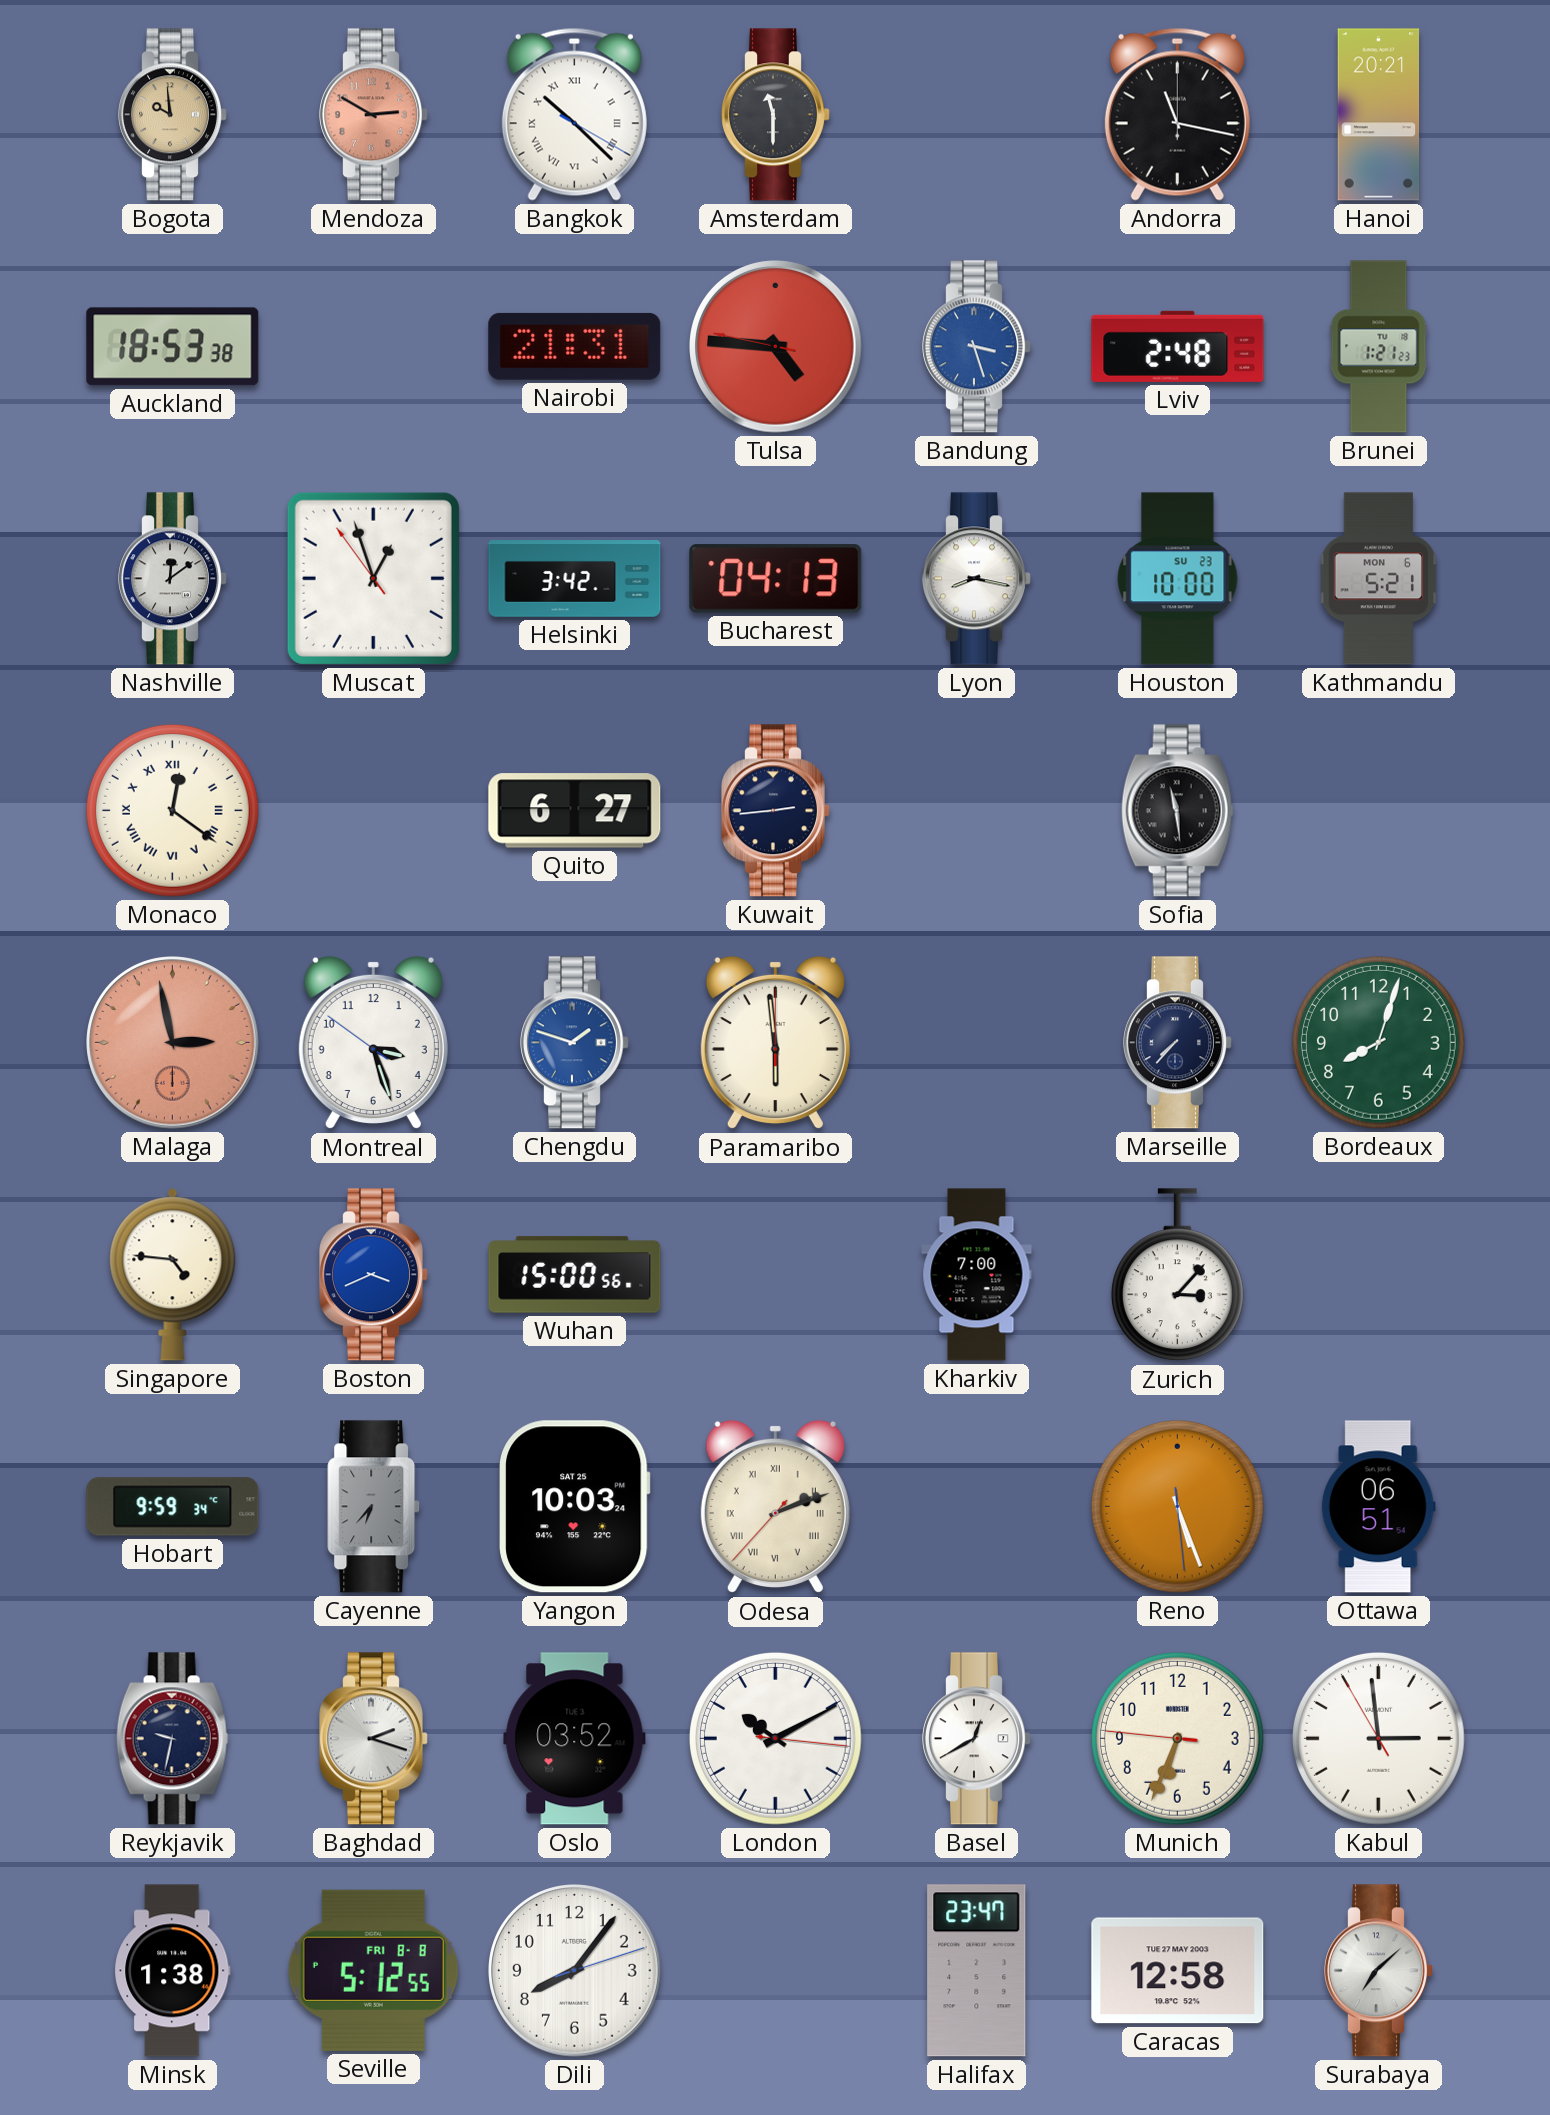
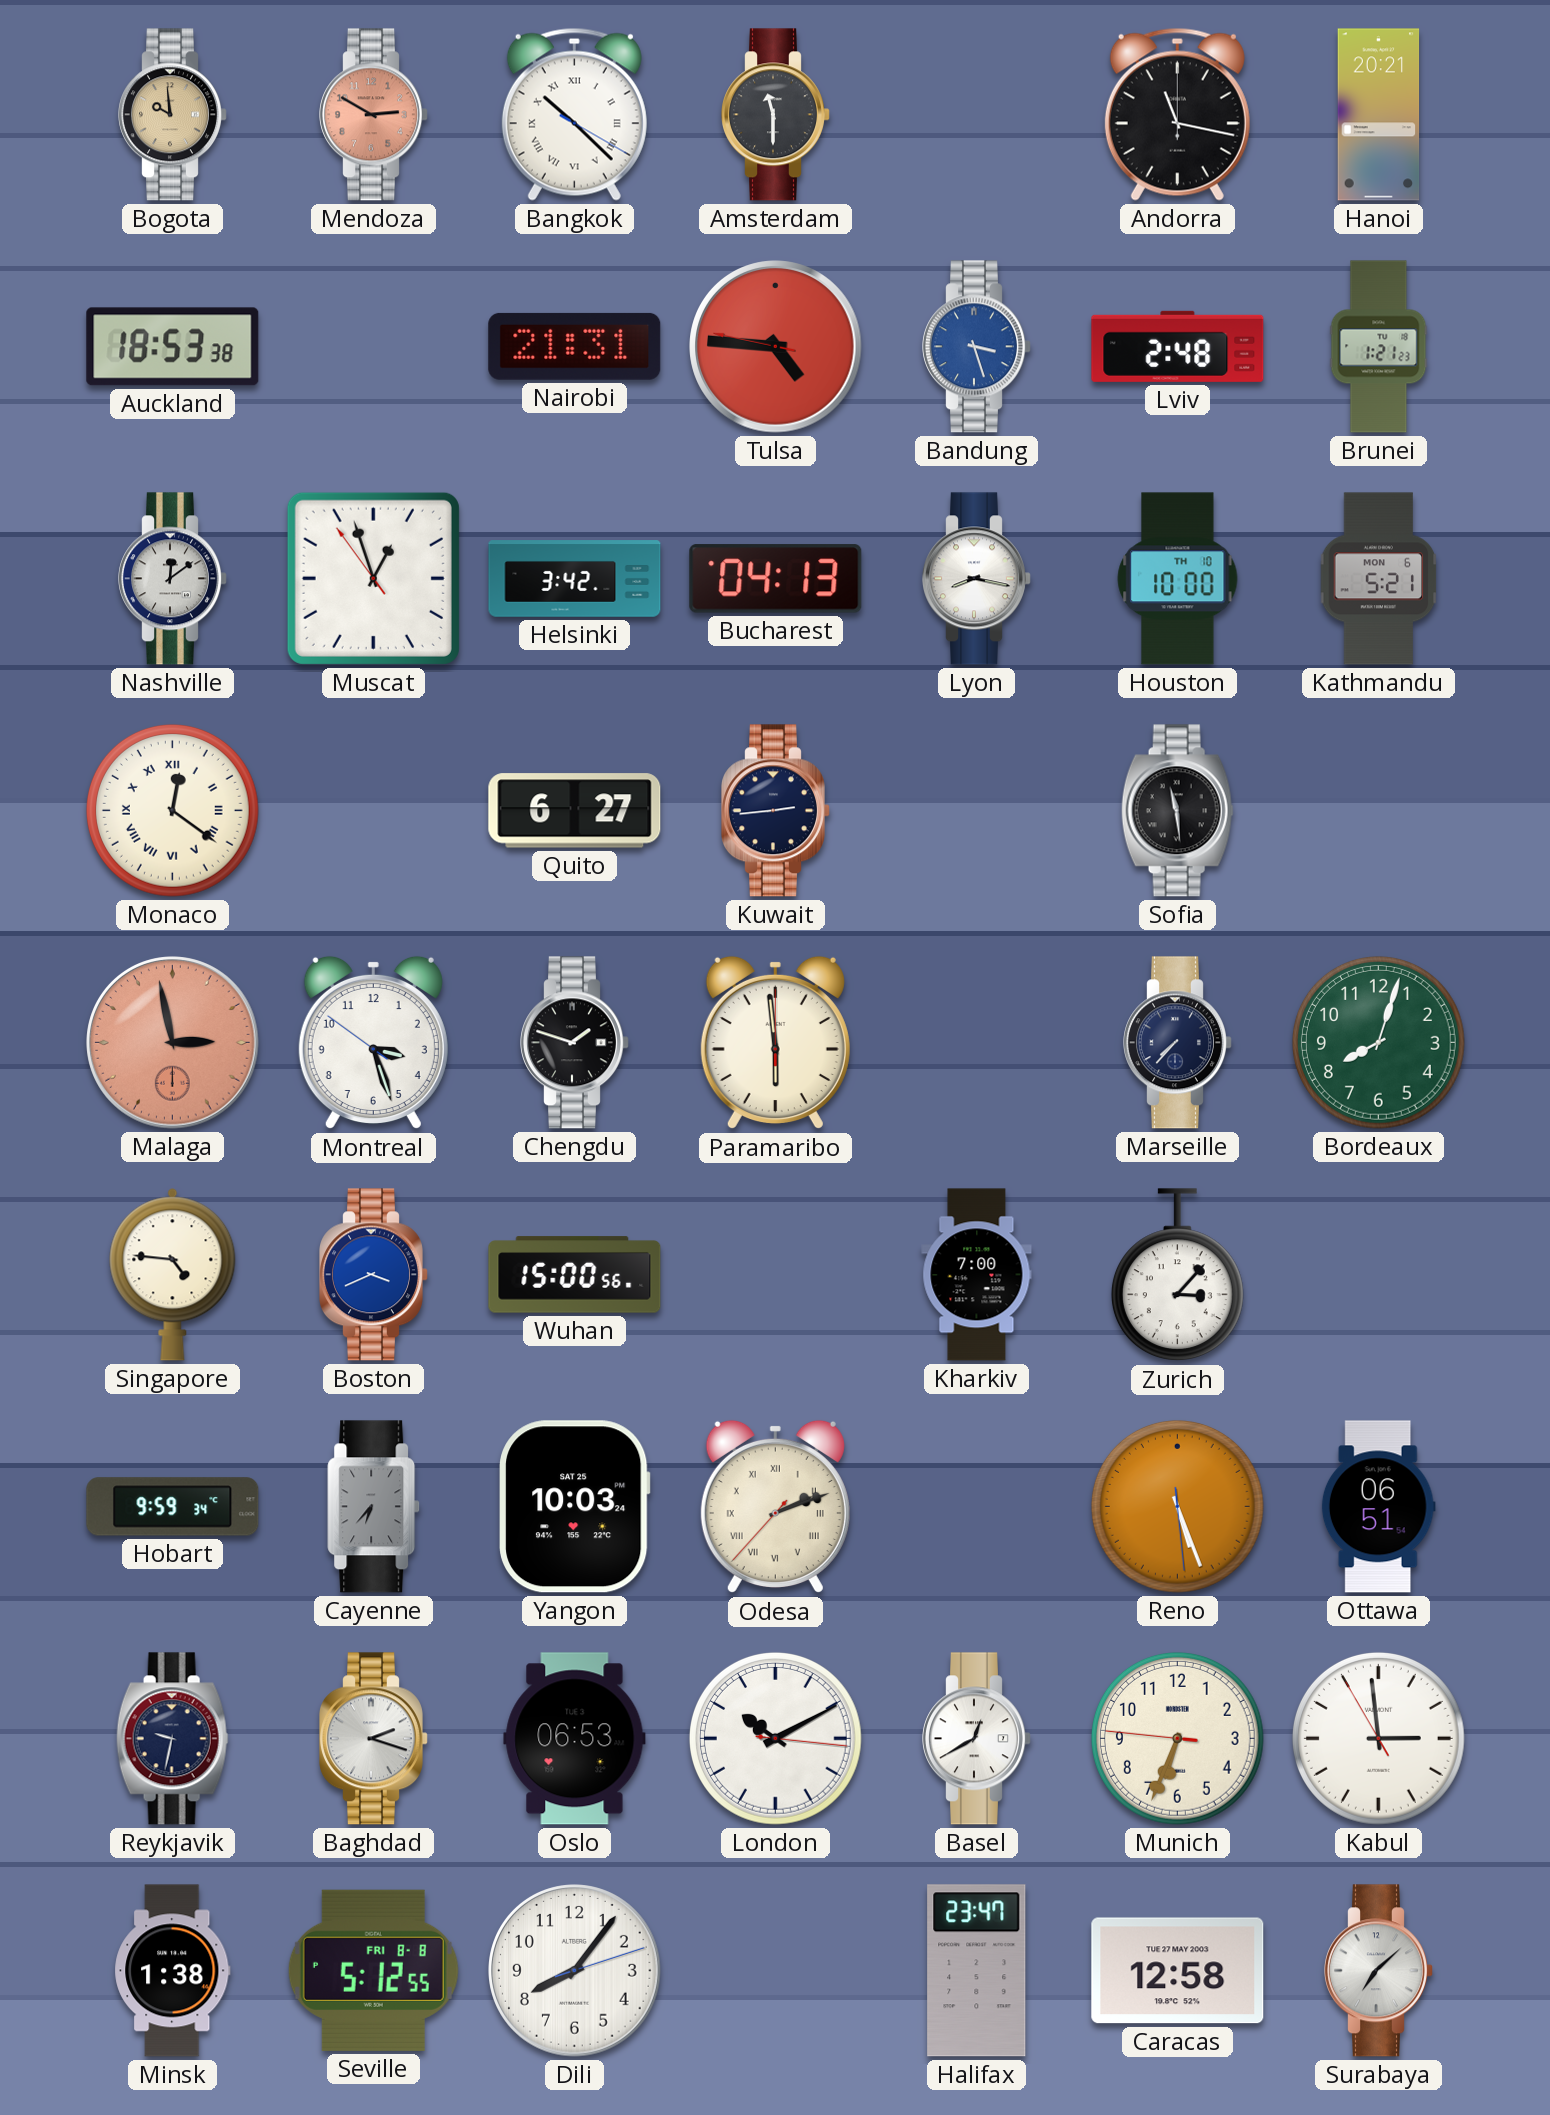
Houston date: SU 23 -> TH 10
Chengdu dial: blue -> black
Oslo: 03:52 -> 06:53
